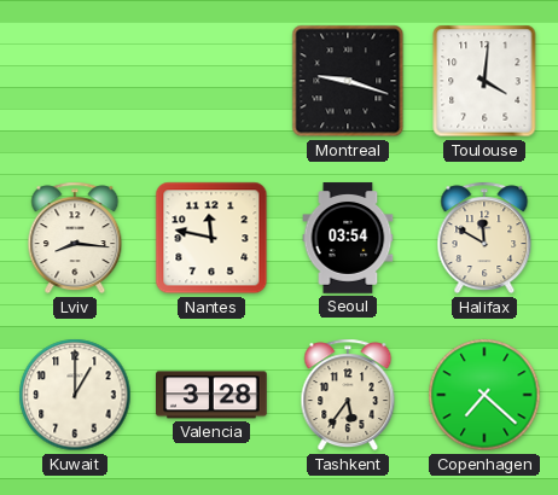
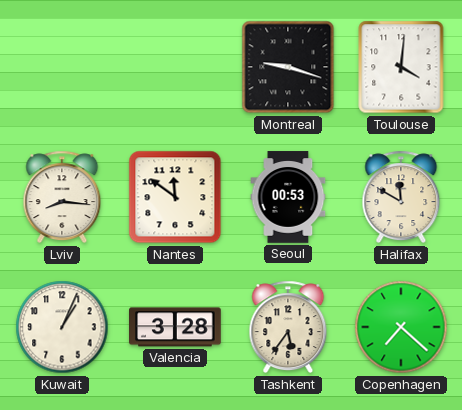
Nantes: 11:47 -> 11:51
Seoul: 03:54 -> 00:53
Kuwait: 1:00 -> 1:04
